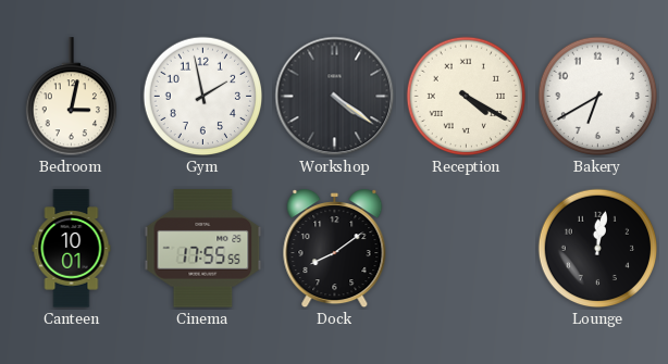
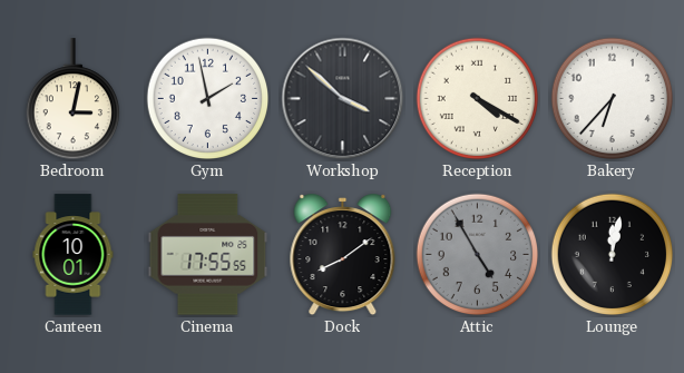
Workshop: 4:21 -> 3:52
Bakery: 6:40 -> 6:37
Attic: none -> 4:55
